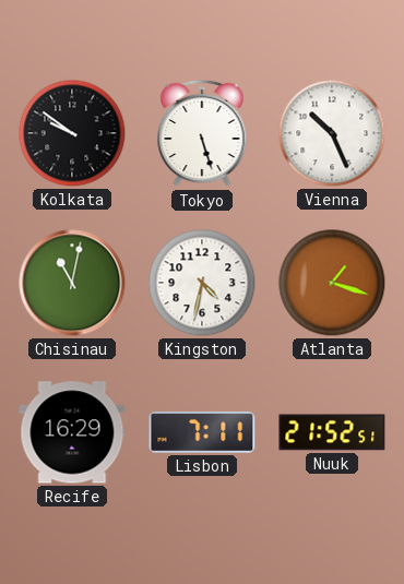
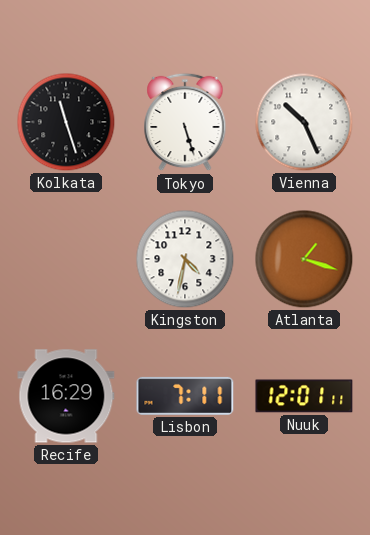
Kolkata: 9:51 -> 11:27
Chisinau: 11:02 -> none
Nuuk: 21:52 -> 12:01
